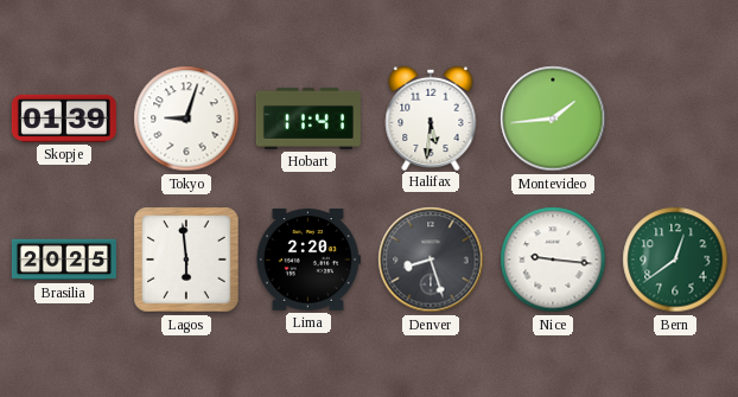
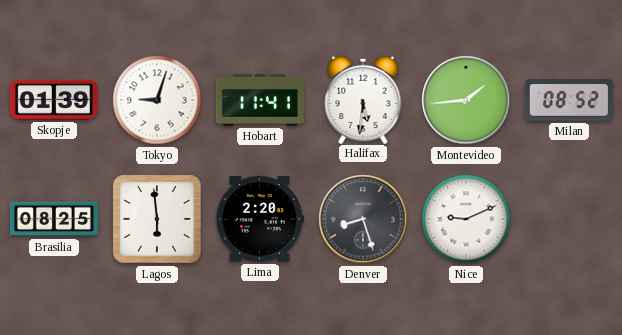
Milan: none -> 08:52
Brasilia: 20:25 -> 08:25
Nice: 9:16 -> 9:11
Bern: 12:39 -> none
